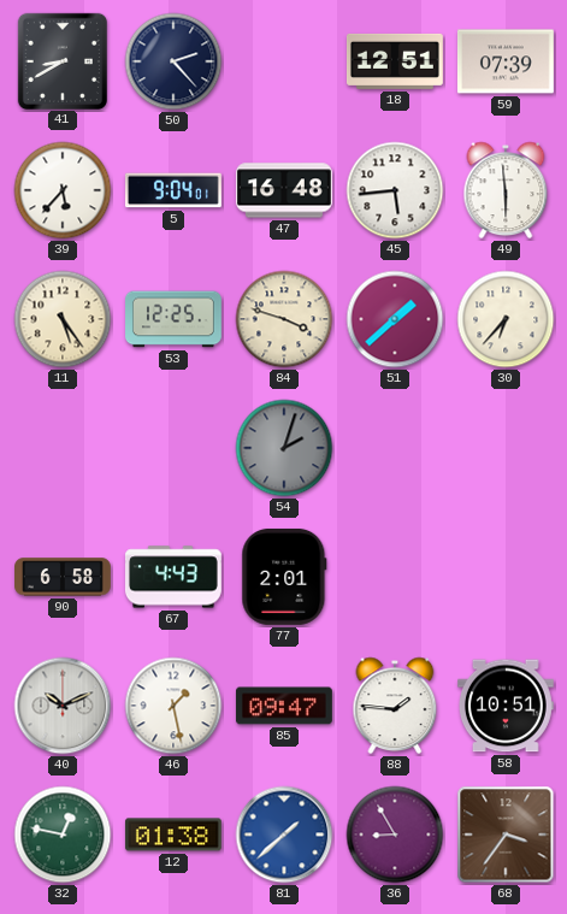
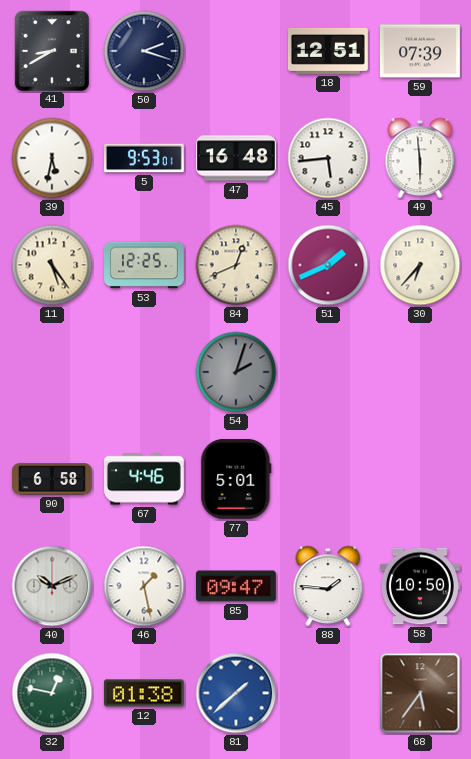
50: 2:23 -> 2:18
39: 5:37 -> 5:32
5: 9:04 -> 9:53
84: 3:48 -> 12:41
51: 1:38 -> 1:41
67: 4:43 -> 4:46
77: 2:01 -> 5:01
58: 10:51 -> 10:50
36: 8:55 -> none
68: 3:36 -> 5:36
